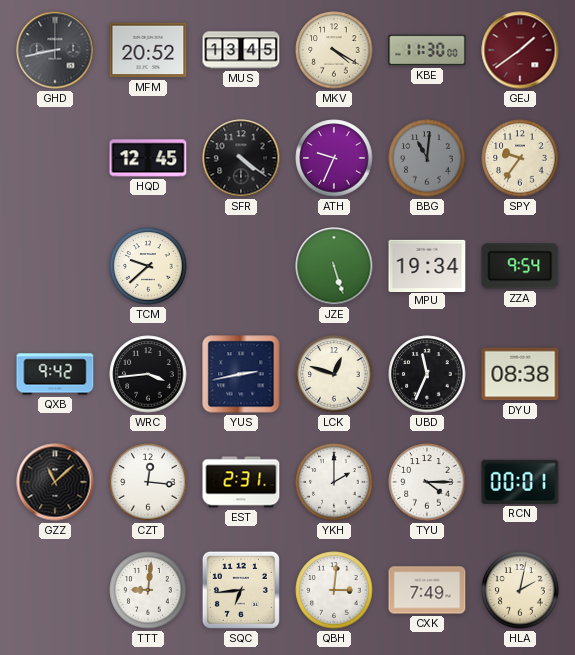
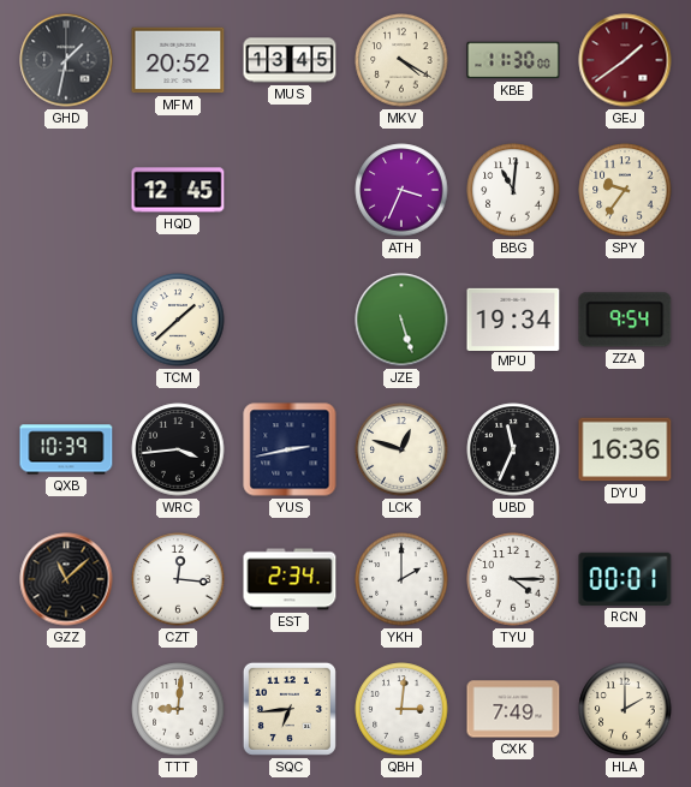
GHD: 8:43 -> 1:32
SFR: 4:21 -> none
ATH: 9:34 -> 3:34
BBG dial: grey -> white
TCM: 9:38 -> 1:38
QXB: 9:42 -> 10:39
DYU: 08:38 -> 16:36
EST: 2:31 -> 2:34
HLA: 2:02 -> 2:00
